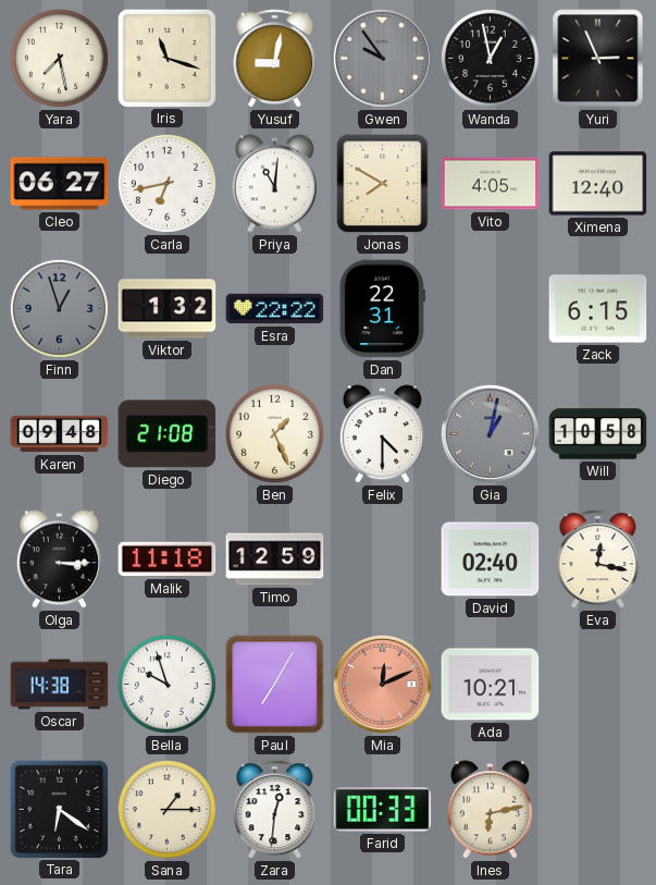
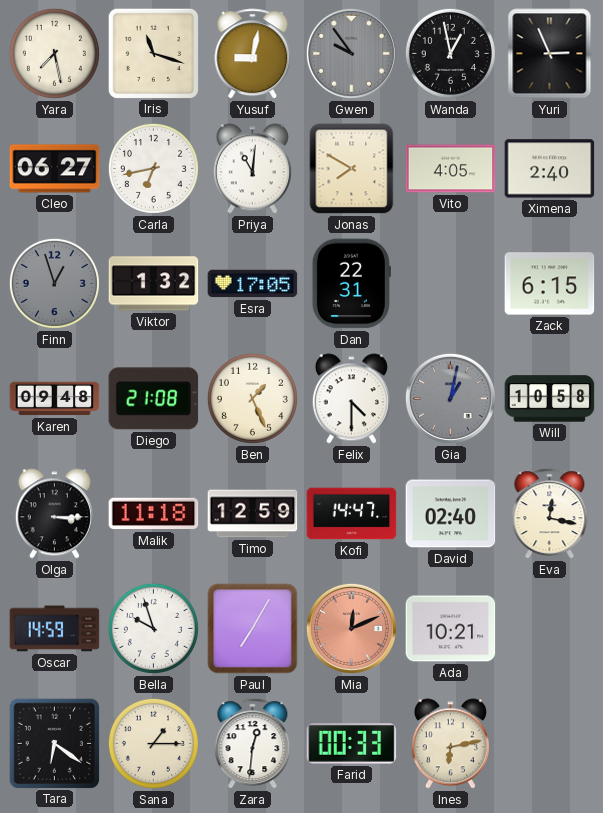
Ximena: 12:40 -> 2:40
Esra: 22:22 -> 17:05
Kofi: none -> 14:47
Oscar: 14:38 -> 14:59
